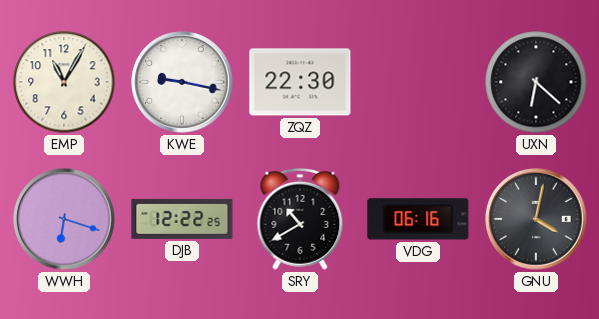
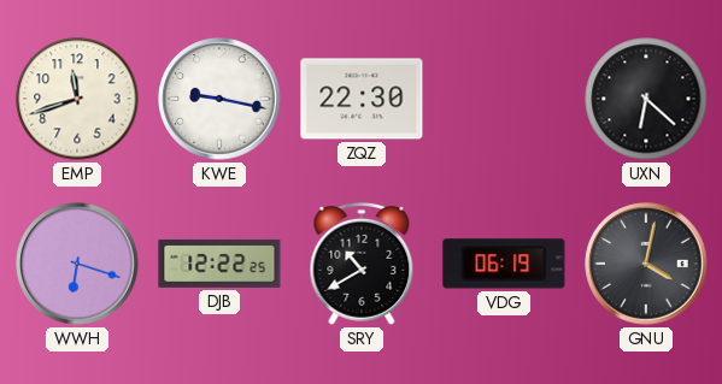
EMP: 11:05 -> 11:42
VDG: 06:16 -> 06:19
